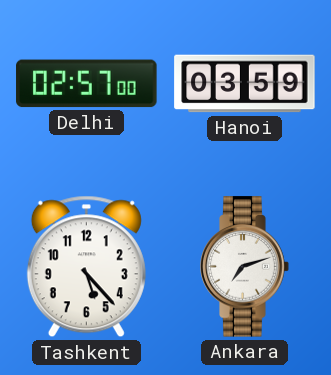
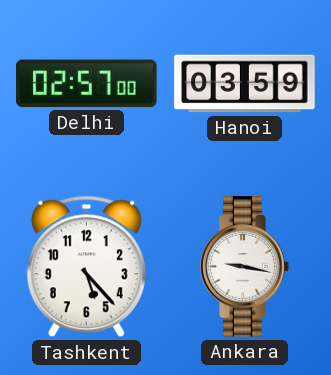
Ankara: 7:12 -> 9:17
